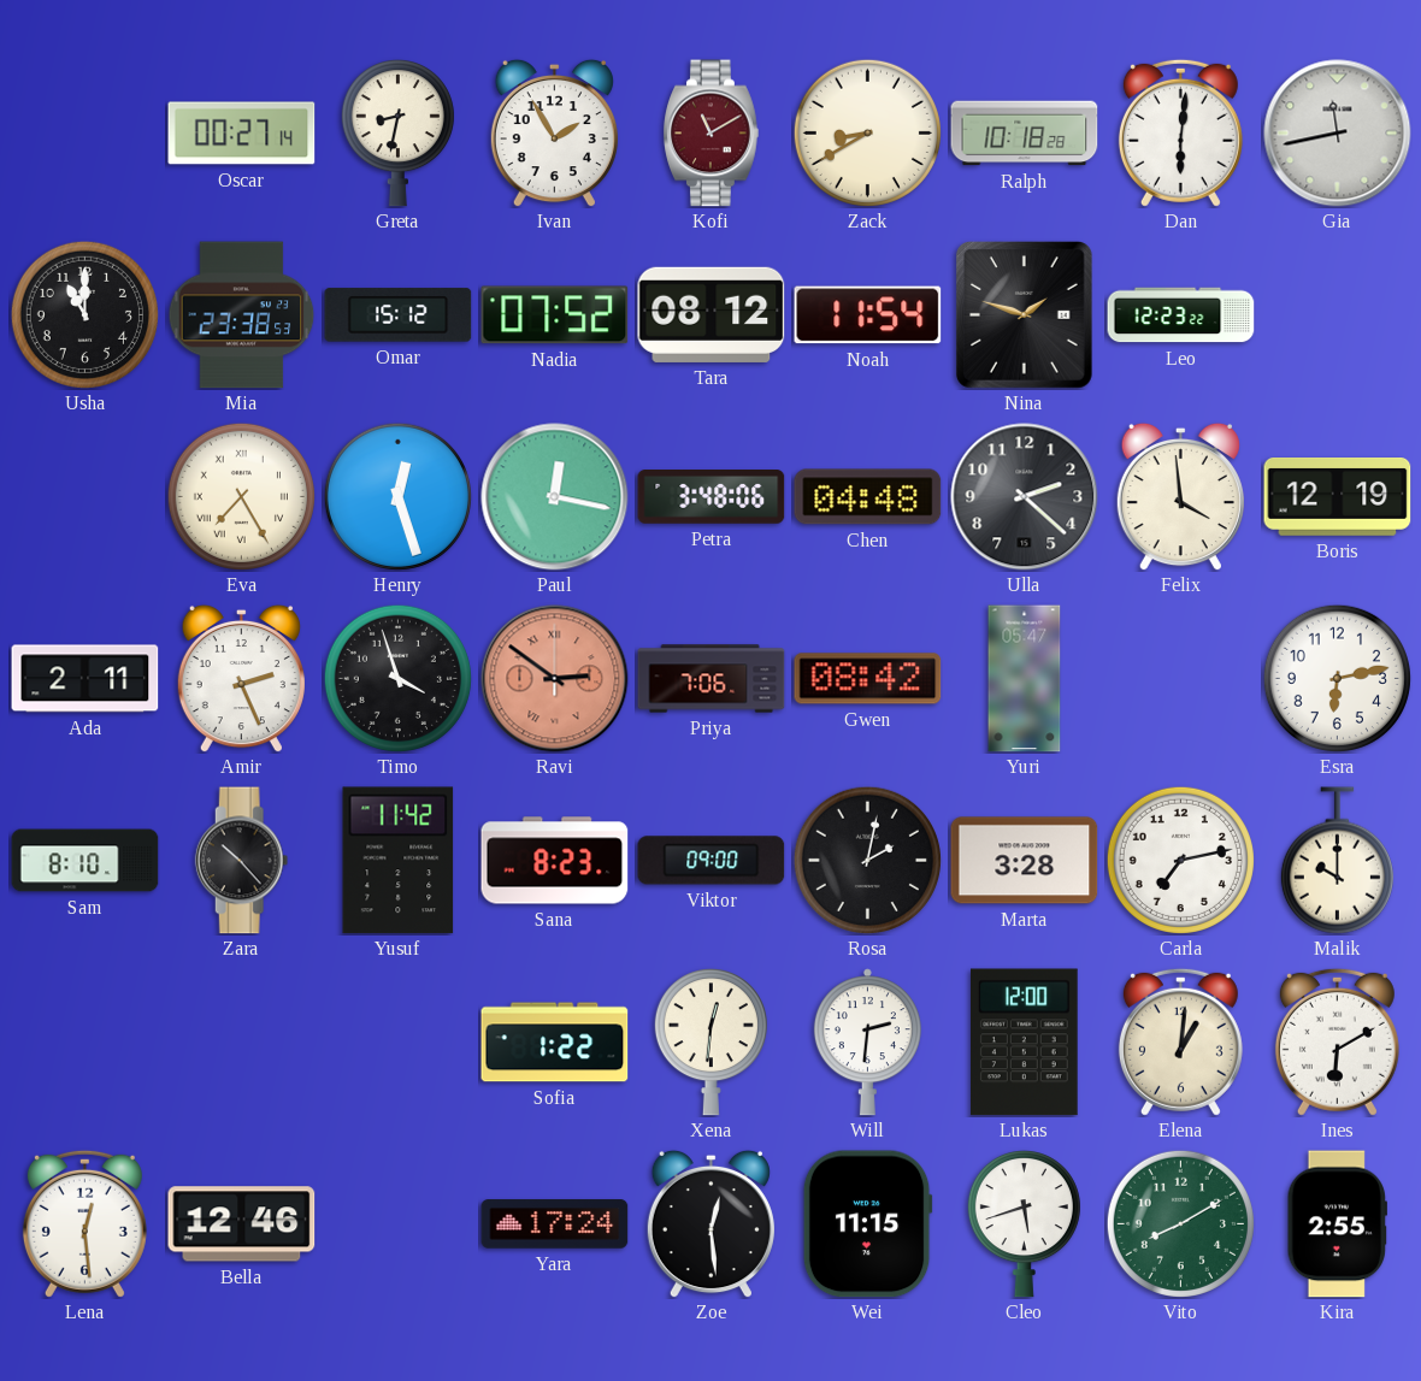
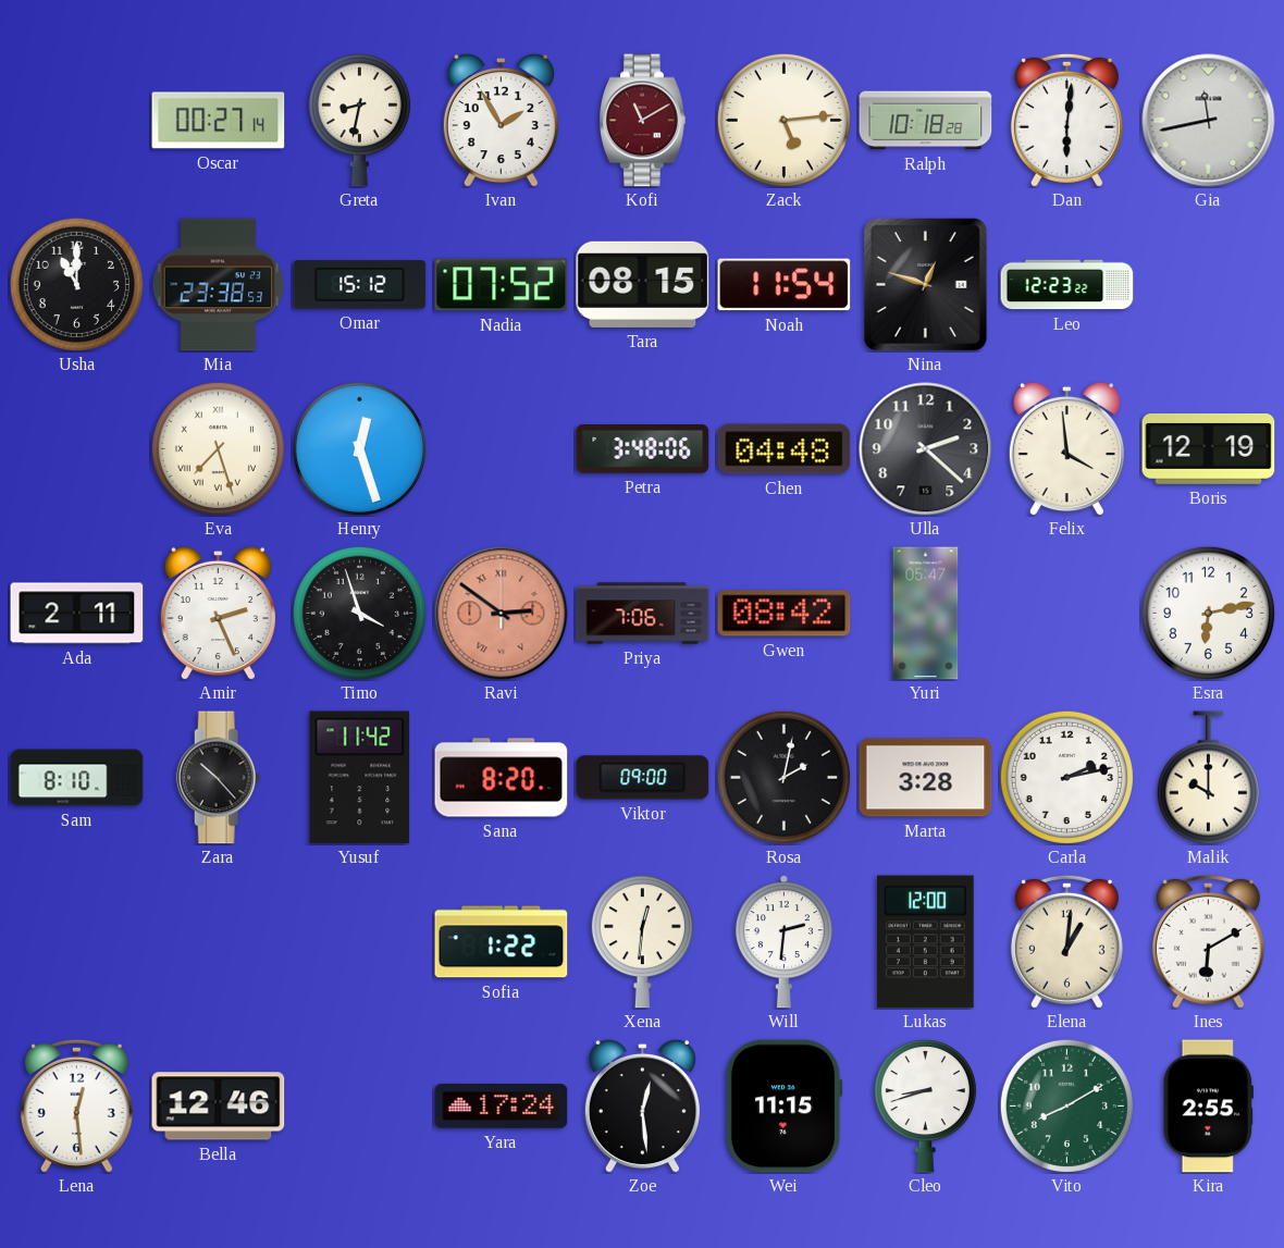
Zack: 8:40 -> 5:14
Tara: 08:12 -> 08:15
Nina: 1:48 -> 12:48
Eva: 7:25 -> 7:27
Paul: 12:17 -> none
Sana: 8:23 -> 8:20
Carla: 7:13 -> 2:13
Cleo: 5:42 -> 8:42
